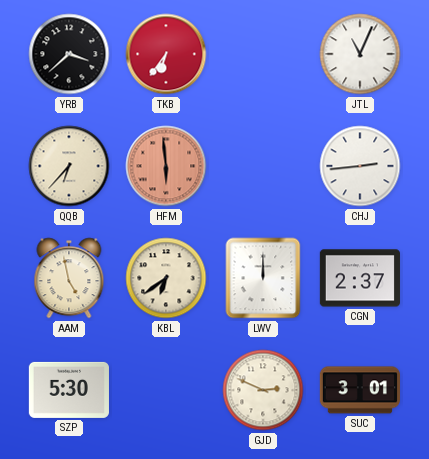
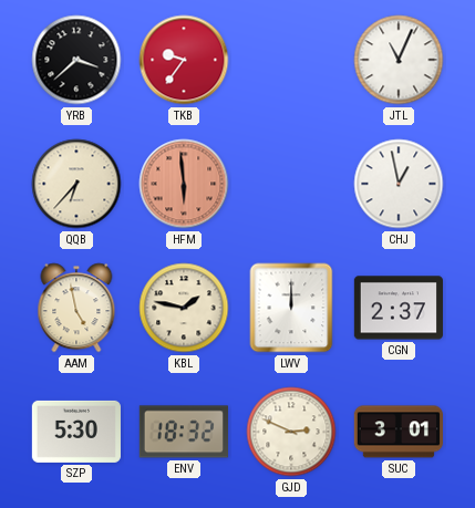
TKB: 6:36 -> 9:36
CHJ: 2:44 -> 12:58
KBL: 6:39 -> 1:47
ENV: none -> 18:32
